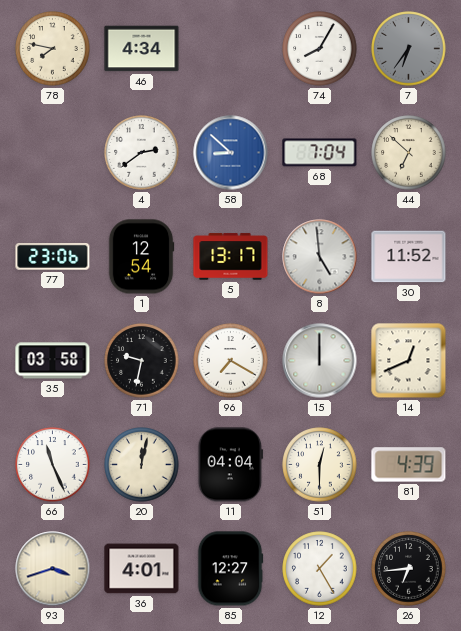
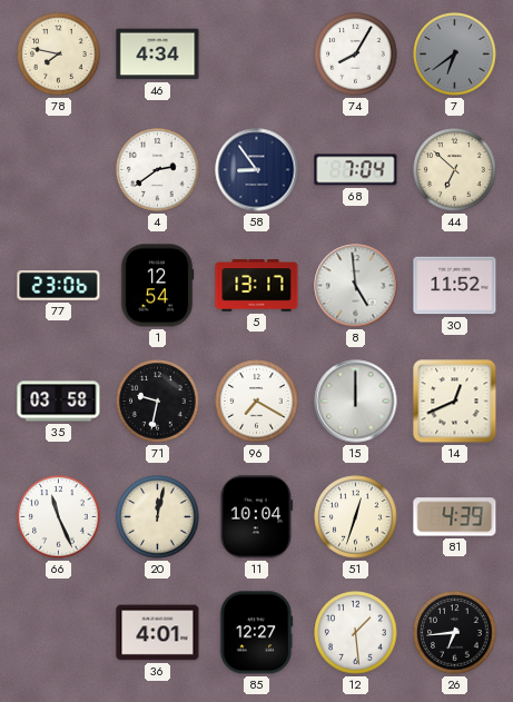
7: 6:36 -> 6:39
58: 8:52 -> 8:54
58 dial: blue -> navy
11: 04:04 -> 10:04
51: 12:30 -> 12:33
93: 3:42 -> none
12: 1:25 -> 1:29
